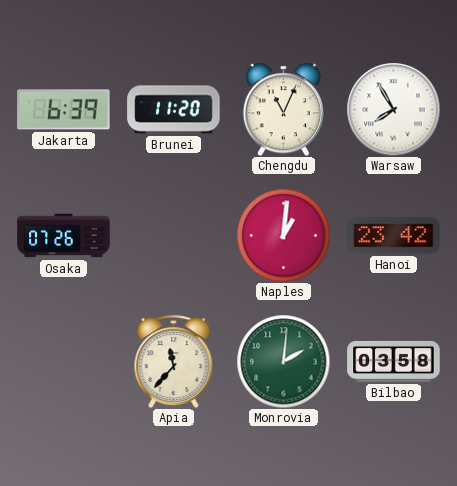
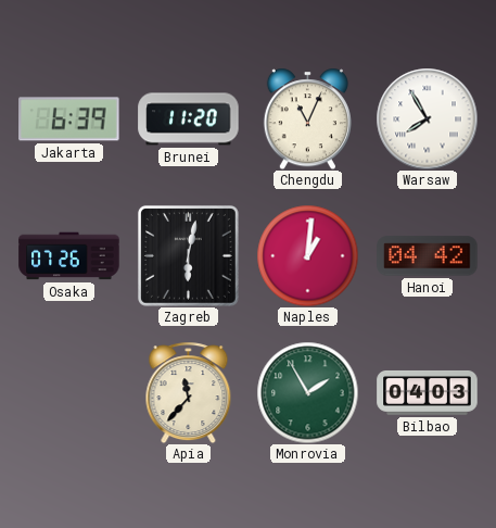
Zagreb: none -> 6:02
Hanoi: 23:42 -> 04:42
Monrovia: 2:01 -> 1:55
Bilbao: 03:58 -> 04:03
